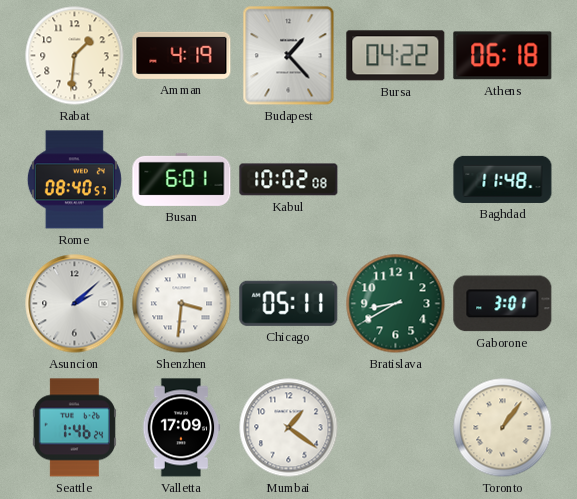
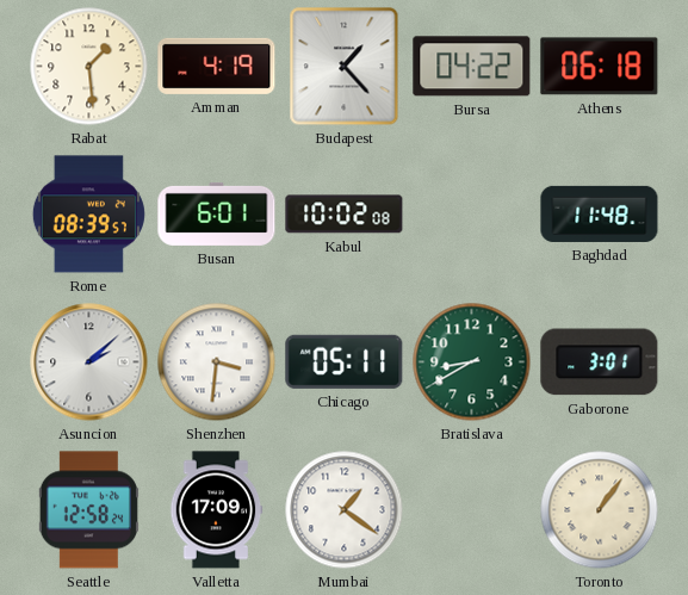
Rabat: 1:31 -> 1:29
Rome: 08:40 -> 08:39
Seattle: 1:46 -> 12:58
